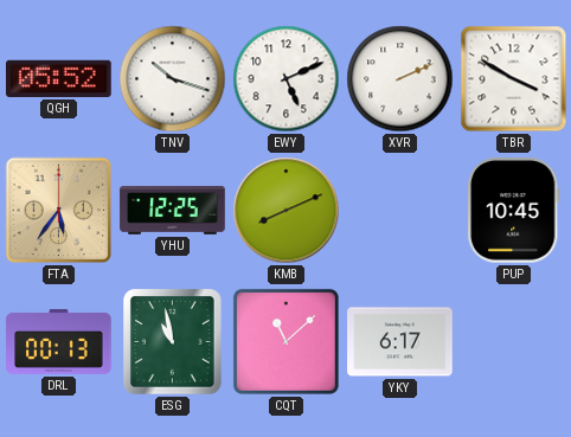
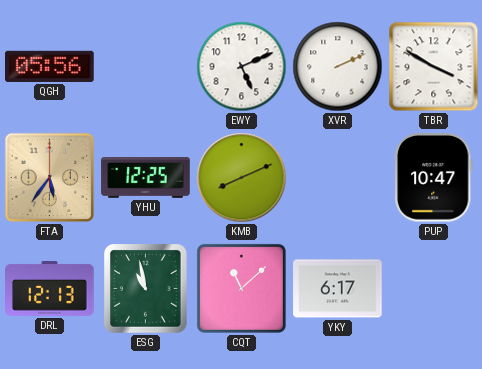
QGH: 05:52 -> 05:56
TNV: 10:18 -> none
PUP: 10:45 -> 10:47
DRL: 00:13 -> 12:13
